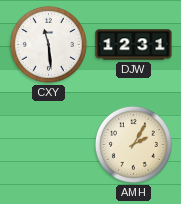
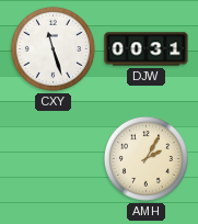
CXY: 11:29 -> 11:27
DJW: 12:31 -> 00:31
